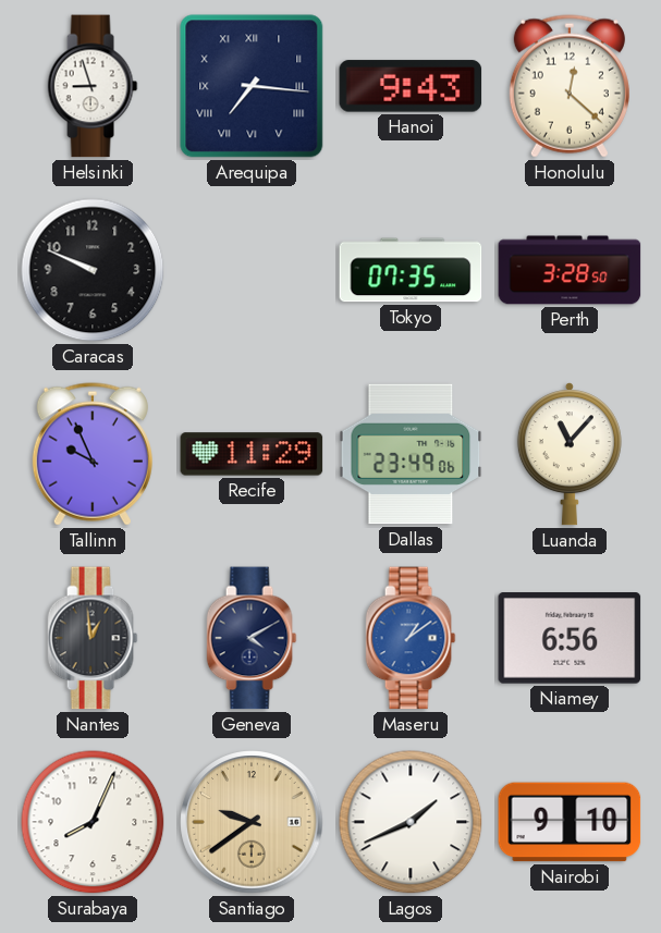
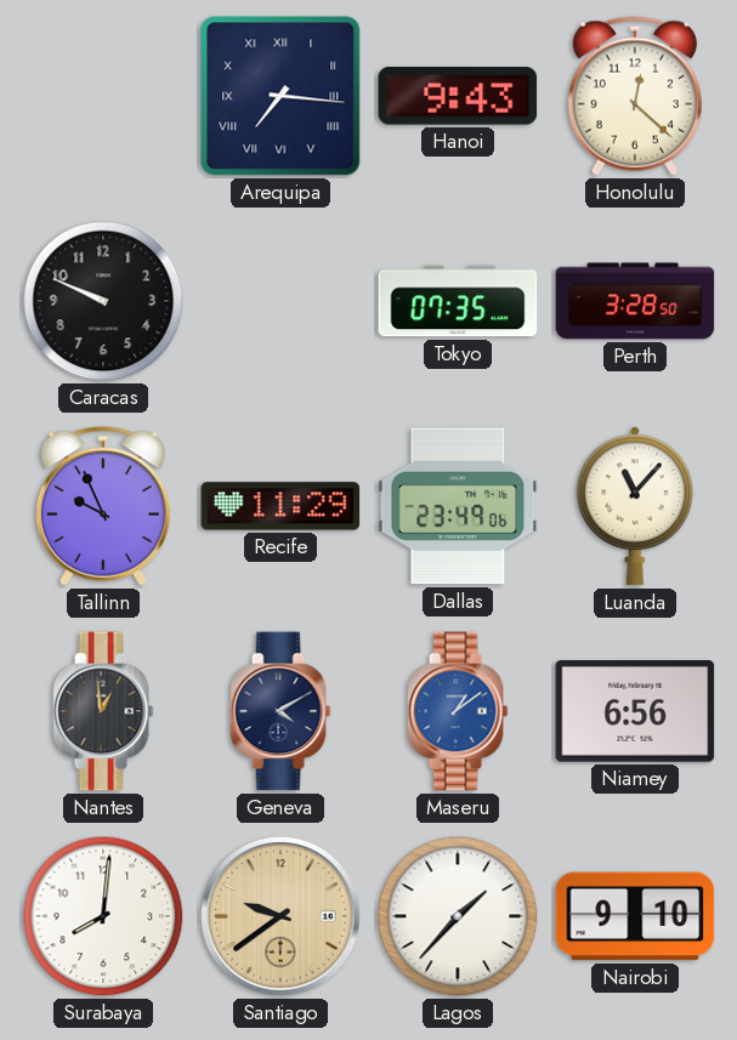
Helsinki: 8:57 -> none
Surabaya: 8:04 -> 8:01
Lagos: 1:41 -> 1:37
